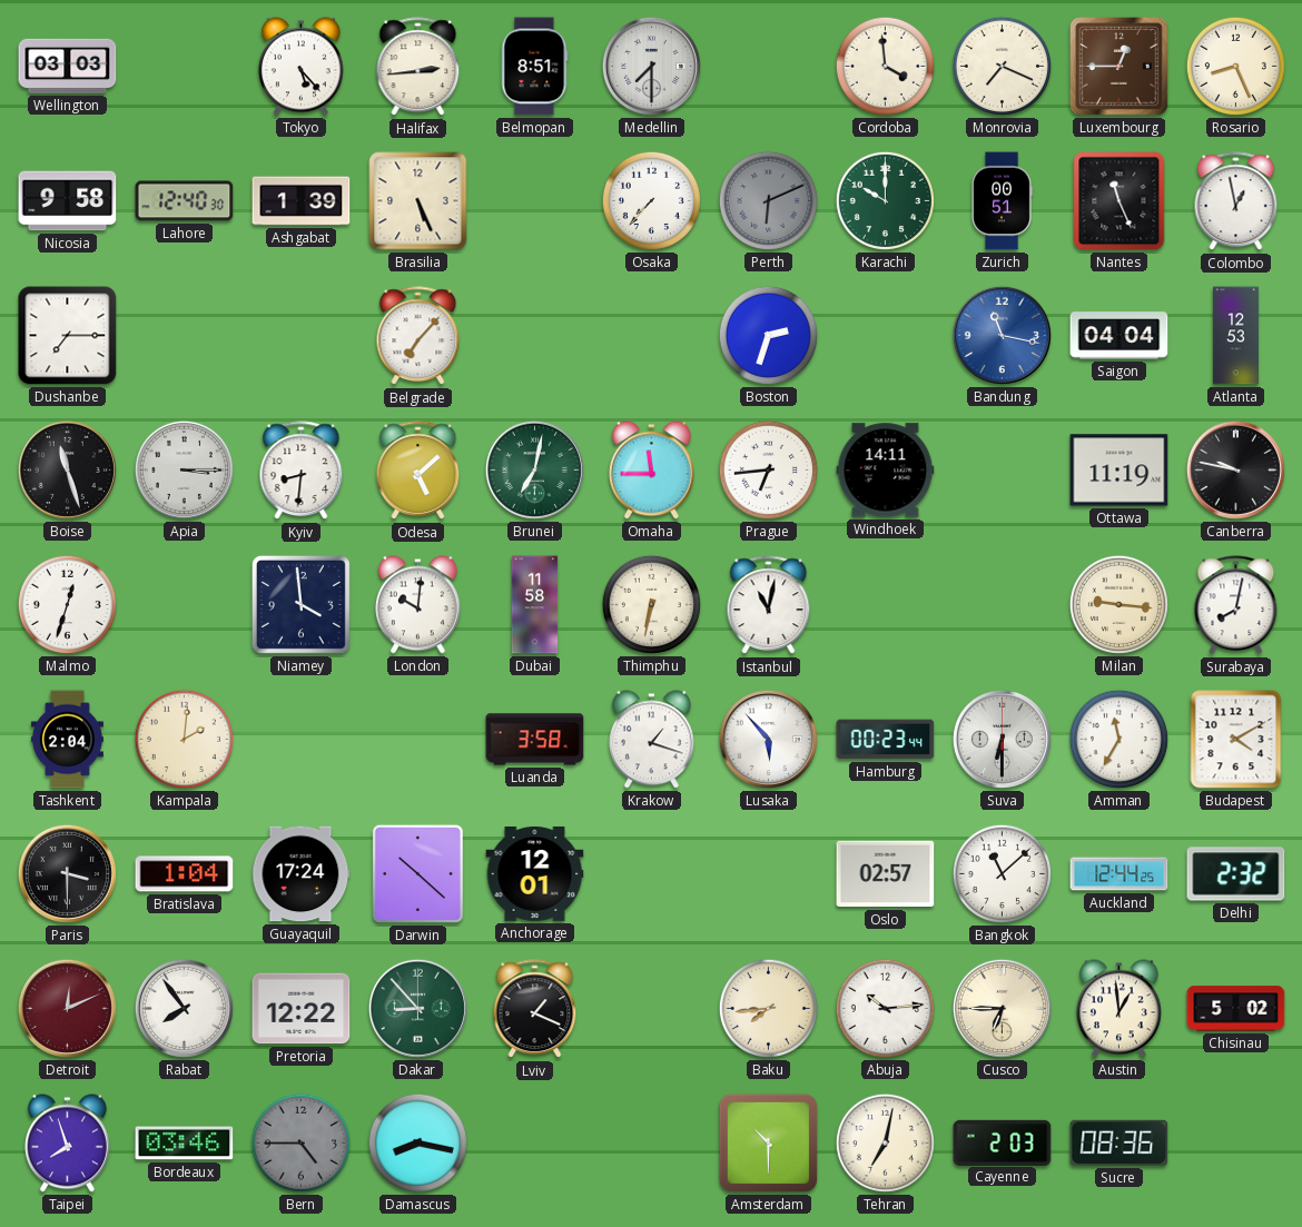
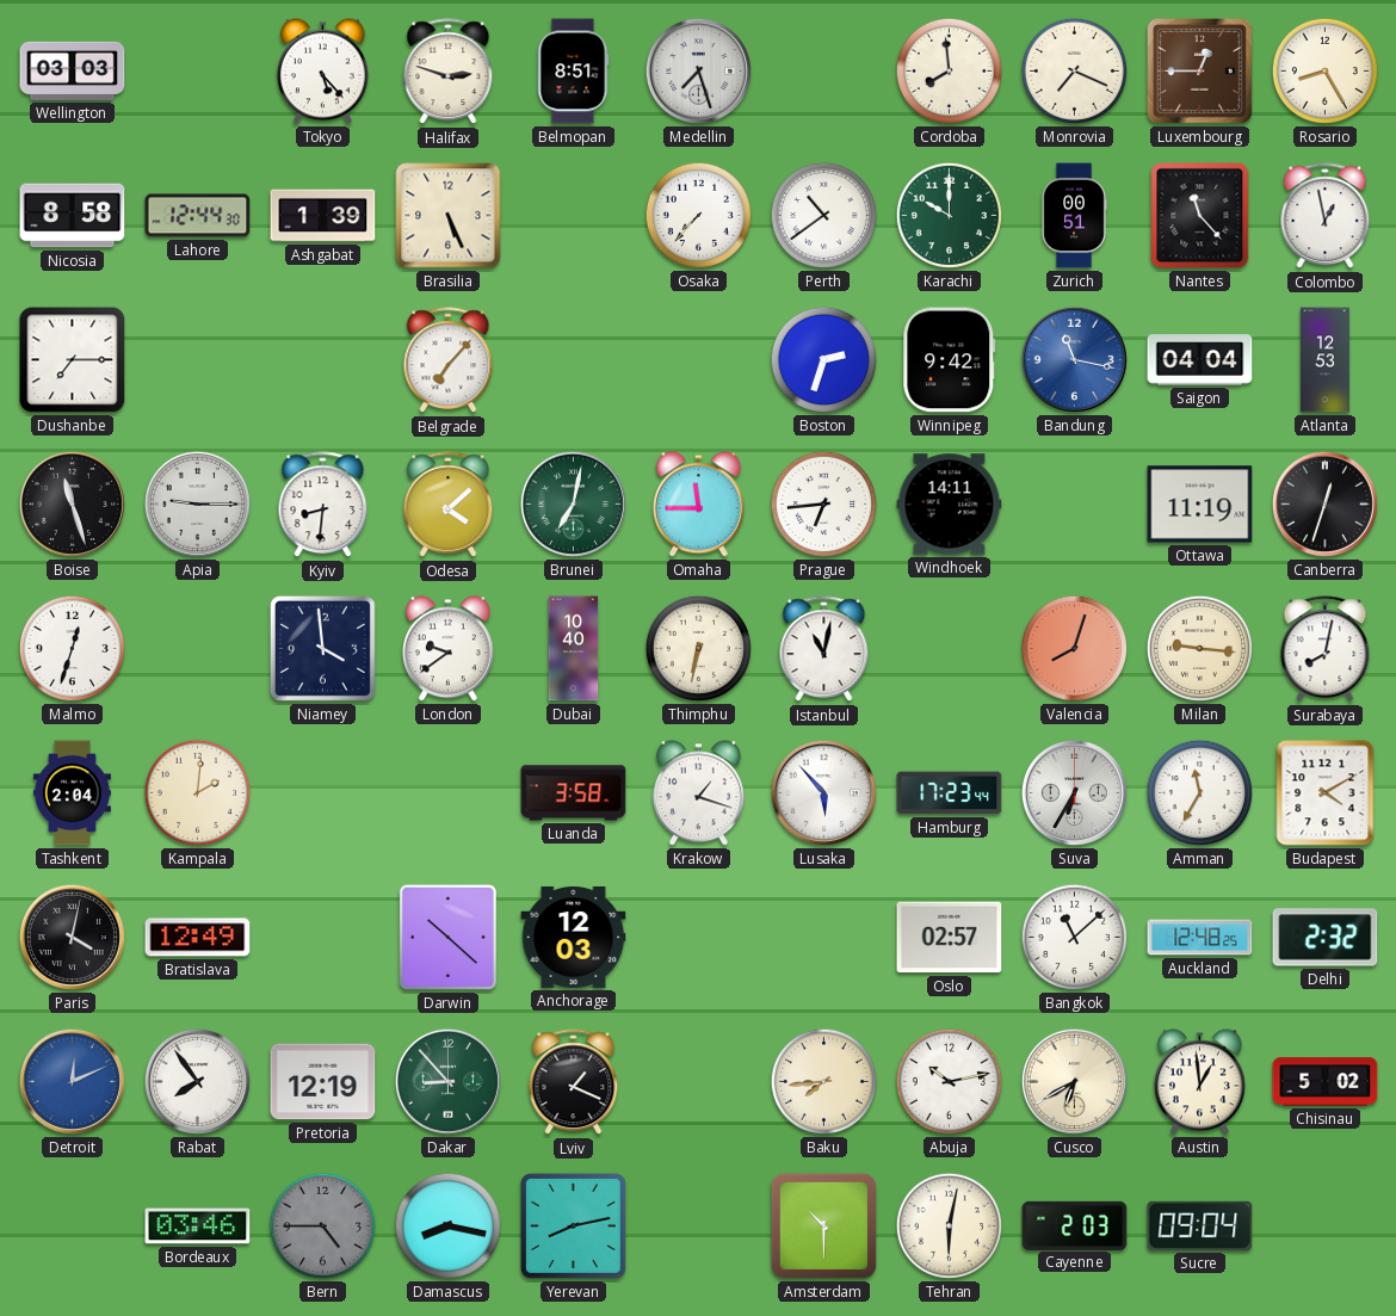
Halifax: 2:44 -> 2:48
Medellin: 7:30 -> 7:27
Cordoba: 3:59 -> 7:59
Rosario: 8:26 -> 8:25
Nicosia: 9:58 -> 8:58
Lahore: 12:40 -> 12:44
Perth: 6:11 -> 10:39
Perth dial: grey -> white
Nantes: 11:26 -> 11:23
Winnipeg: none -> 9:42
Apia: 3:15 -> 9:15
Odesa: 5:08 -> 4:08
Canberra: 9:47 -> 12:33
London: 10:01 -> 9:39
Dubai: 11:58 -> 10:40
Valencia: none -> 8:03
Hamburg: 00:23 -> 17:23
Suva: 6:30 -> 6:35
Paris: 3:30 -> 4:02
Bratislava: 1:04 -> 12:49
Guayaquil: 17:24 -> none
Anchorage: 12:01 -> 12:03
Auckland: 12:44 -> 12:48
Detroit dial: burgundy -> blue
Pretoria: 12:22 -> 12:19
Abuja: 10:14 -> 10:13
Cusco: 6:45 -> 6:40
Taipei: 7:57 -> none
Yerevan: none -> 8:13
Tehran: 7:02 -> 6:02
Sucre: 08:36 -> 09:04
